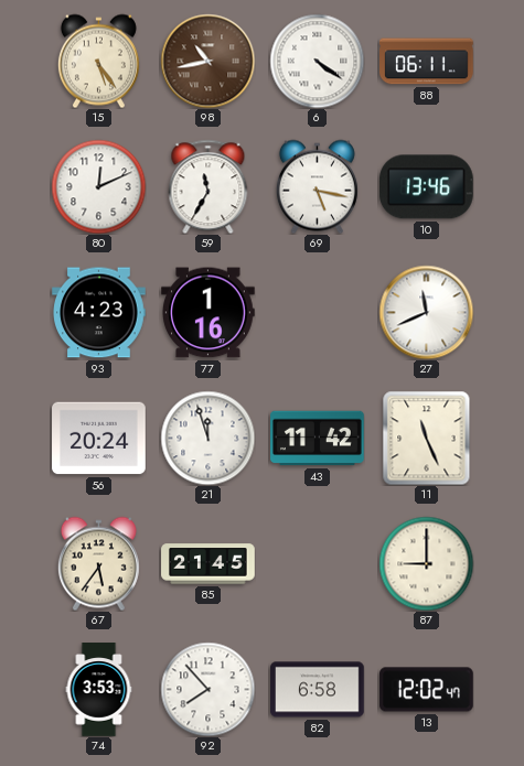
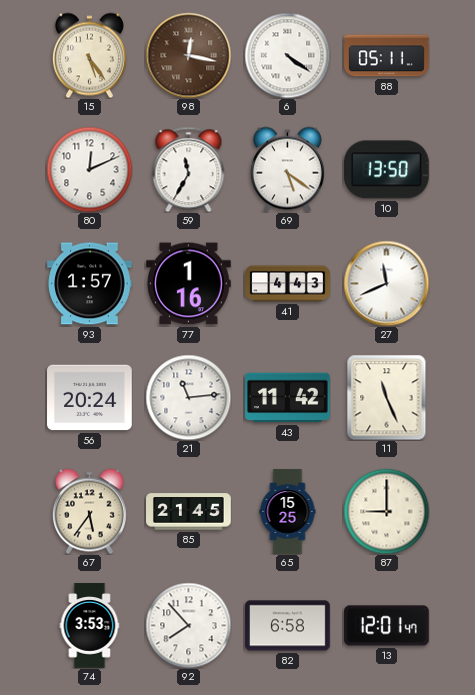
98: 10:43 -> 12:17
88: 06:11 -> 05:11
69: 5:17 -> 5:21
10: 13:46 -> 13:50
93: 4:23 -> 1:57
41: none -> 4:43
21: 11:57 -> 11:14
65: none -> 15:25
13: 12:02 -> 12:01
